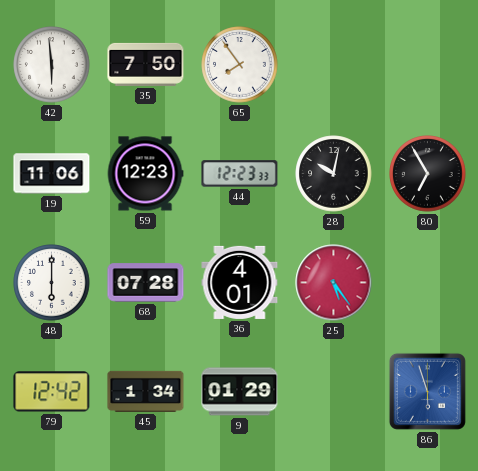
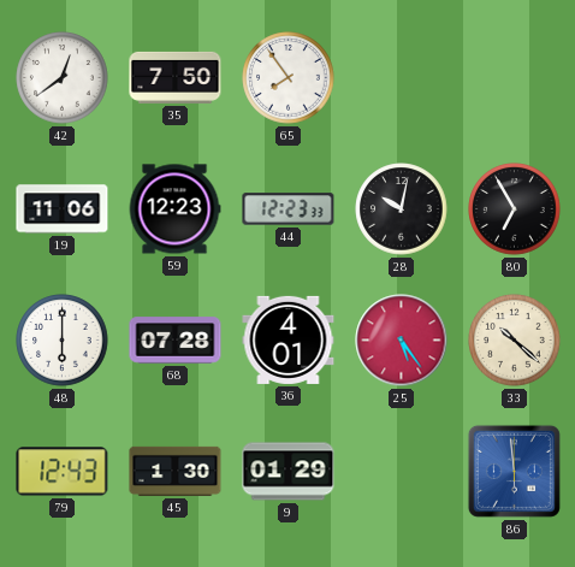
42: 5:59 -> 12:39
33: none -> 10:22
79: 12:42 -> 12:43
45: 1:34 -> 1:30
86: 5:57 -> 5:59
